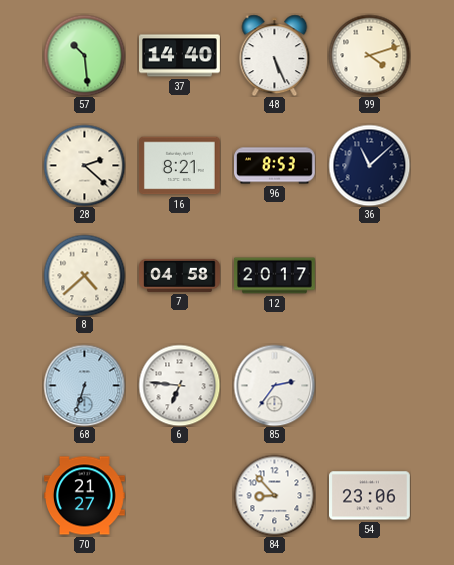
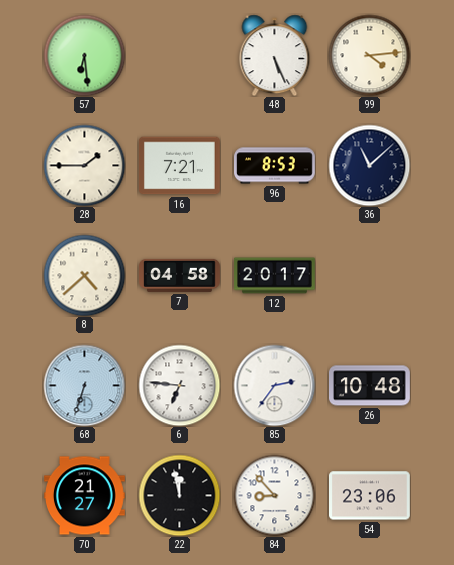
57: 10:29 -> 6:29
37: 14:40 -> none
99: 4:12 -> 4:14
28: 2:22 -> 1:45
16: 8:21 -> 7:21
26: none -> 10:48
22: none -> 11:58
